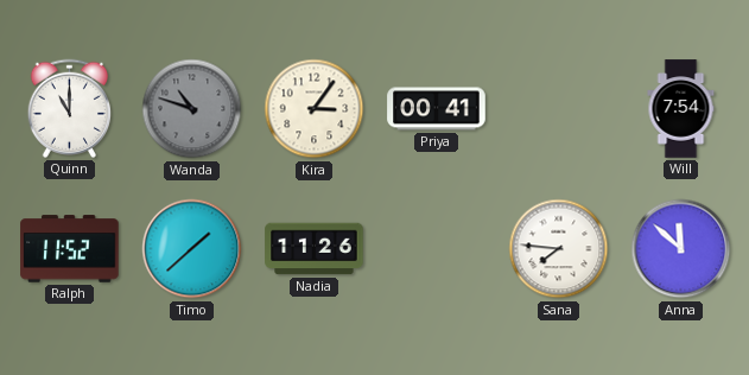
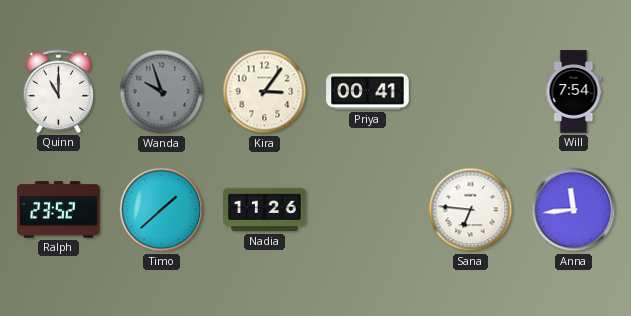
Wanda: 10:48 -> 9:57
Ralph: 11:52 -> 23:52
Sana: 7:46 -> 6:46
Anna: 11:52 -> 11:44
